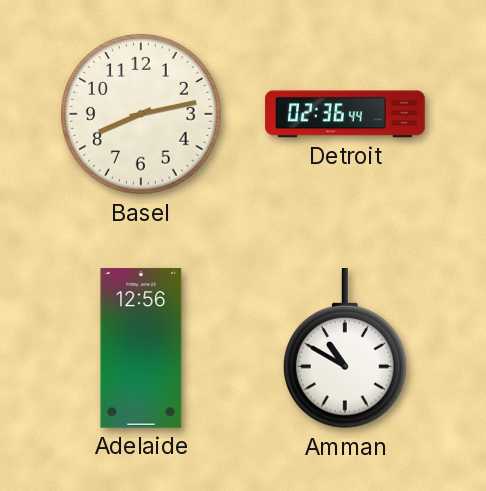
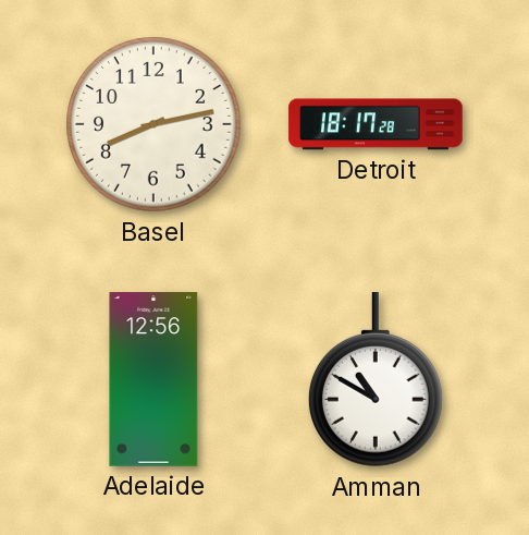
Detroit: 02:36 -> 18:17
